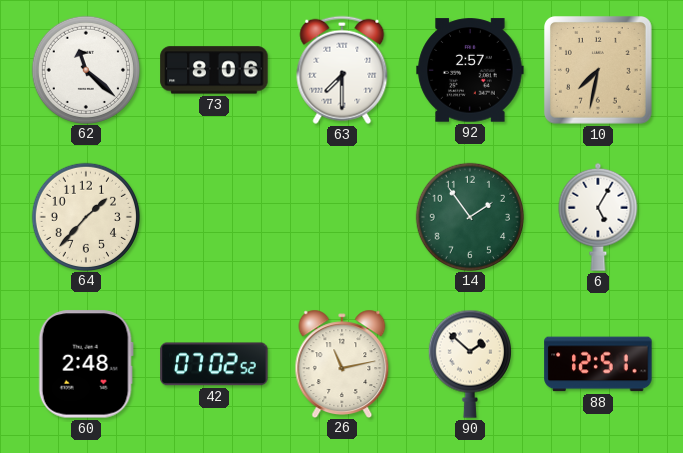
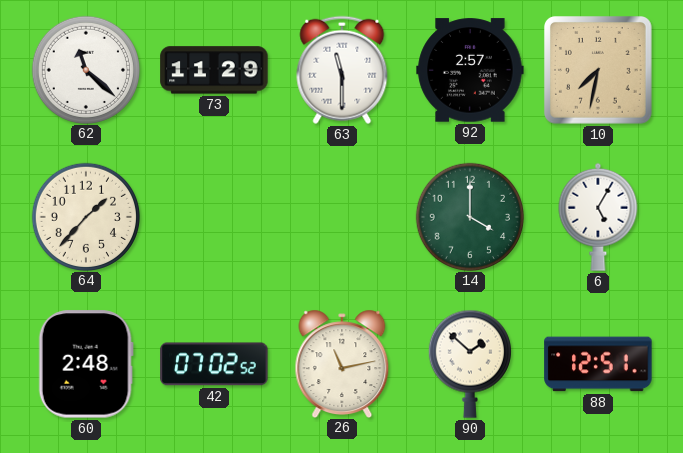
73: 8:06 -> 11:29
63: 7:30 -> 11:30
14: 1:54 -> 4:00
